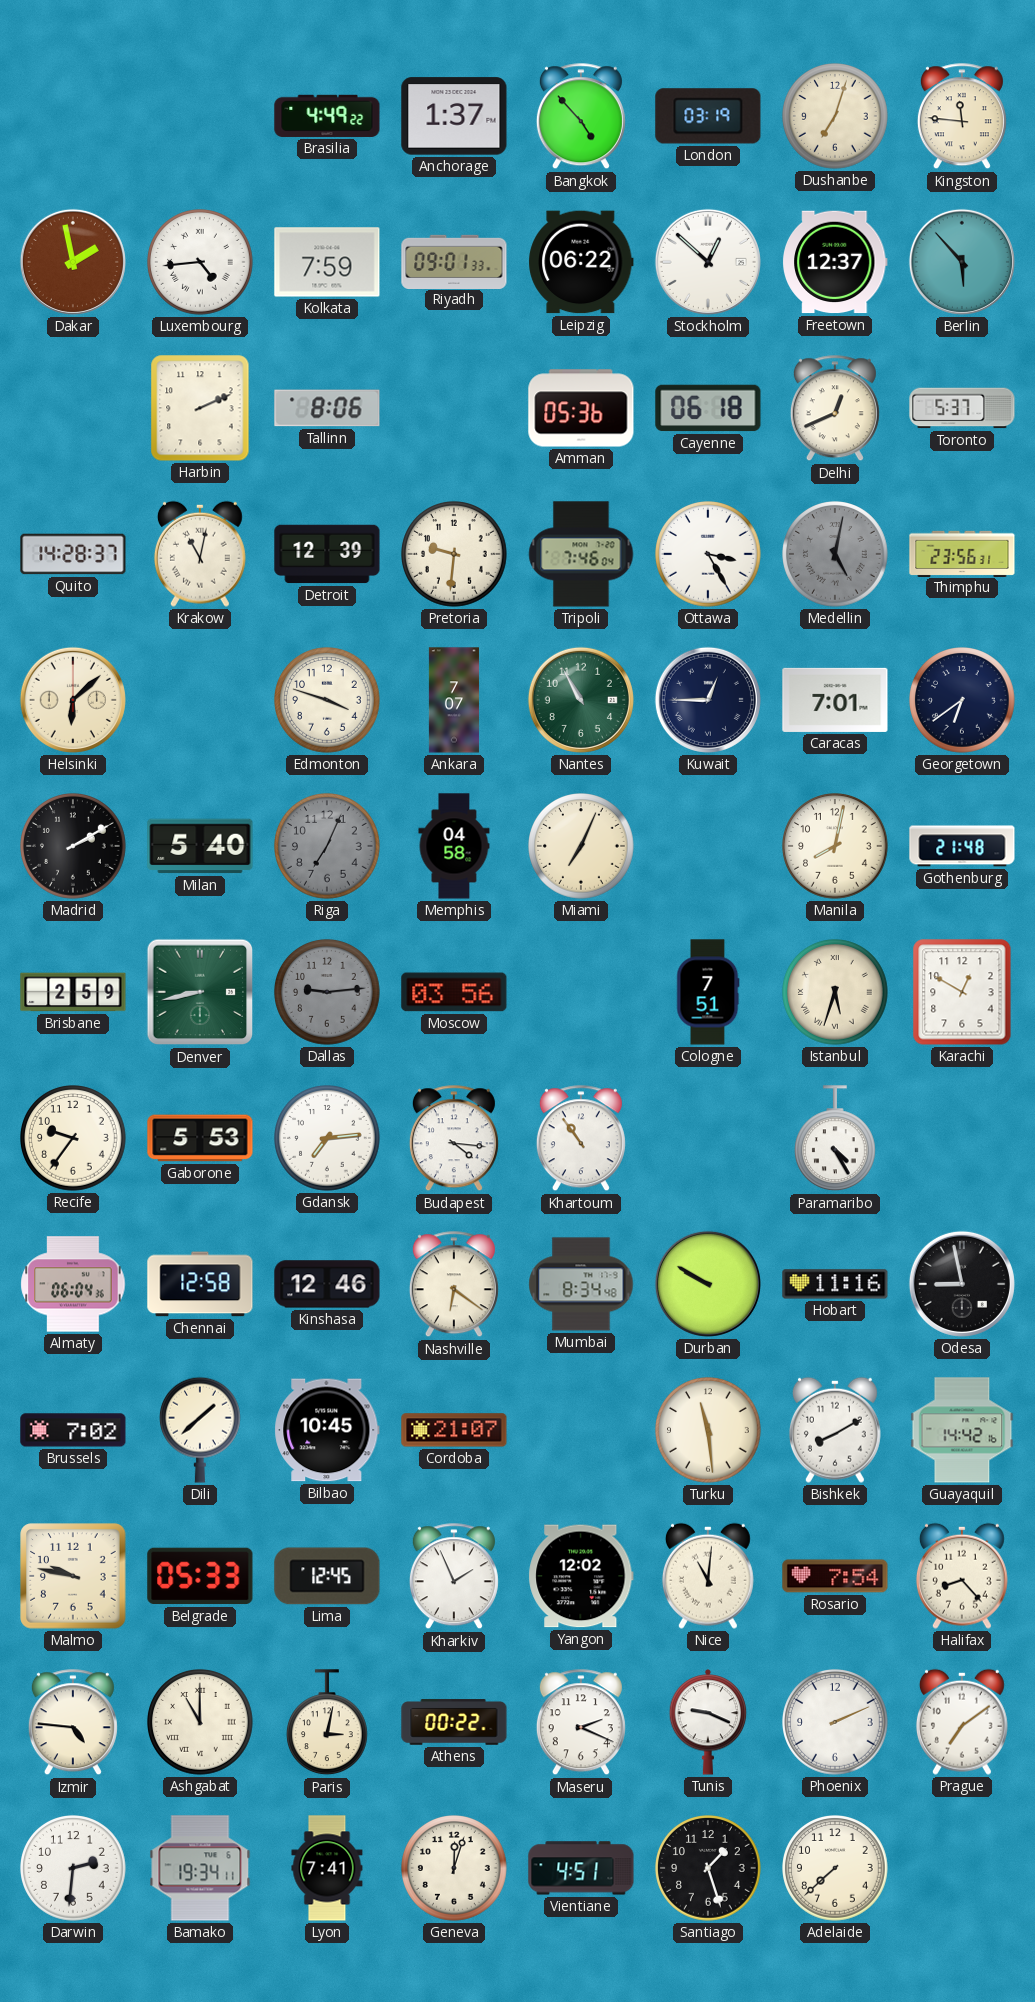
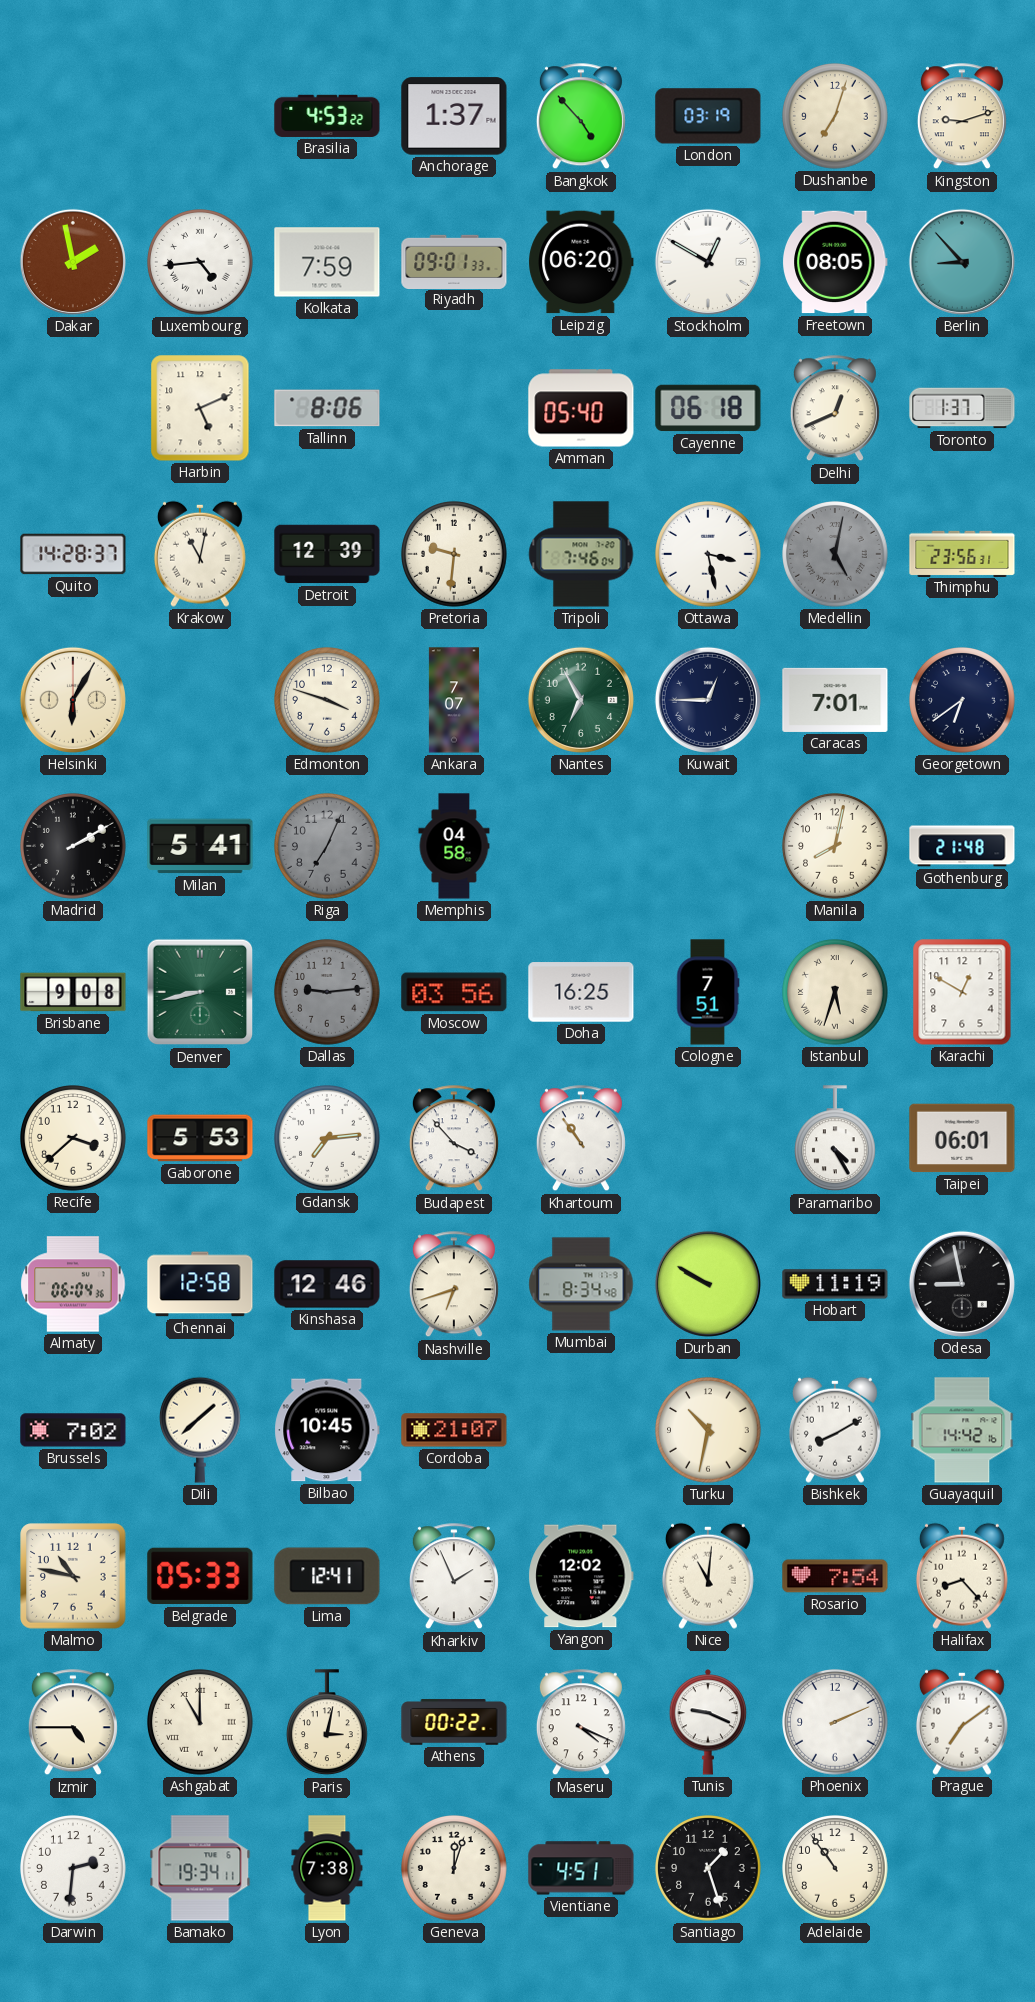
Brasilia: 4:49 -> 4:53
Kingston: 11:46 -> 9:12
Leipzig: 06:22 -> 06:20
Stockholm: 12:52 -> 12:50
Freetown: 12:37 -> 08:05
Berlin: 5:53 -> 8:53
Harbin: 2:11 -> 5:11
Amman: 05:36 -> 05:40
Toronto: 5:37 -> 1:37
Ottawa: 3:25 -> 3:28
Helsinki: 6:08 -> 6:05
Nantes: 10:55 -> 6:55
Milan: 5:40 -> 5:41
Miami: 7:04 -> none
Brisbane: 2:59 -> 9:08
Doha: none -> 16:25
Recife: 9:36 -> 3:38
Budapest: 4:16 -> 3:53
Taipei: none -> 06:01
Nashville: 6:21 -> 6:42
Hobart: 11:16 -> 11:19
Turku: 11:29 -> 10:32
Malmo: 9:47 -> 10:47
Lima: 12:45 -> 12:41
Izmir: 4:46 -> 4:45
Maseru: 2:19 -> 4:19
Lyon: 7:41 -> 7:38
Adelaide: 7:38 -> 10:54
